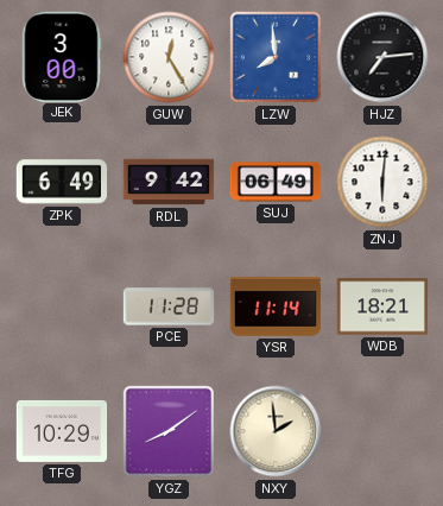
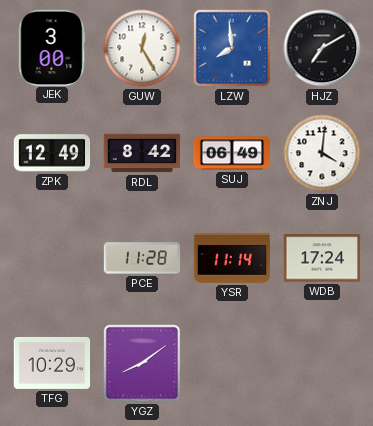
HJZ: 7:14 -> 7:10
ZPK: 6:49 -> 12:49
RDL: 9:42 -> 8:42
ZNJ: 6:01 -> 4:01
WDB: 18:21 -> 17:24
NXY: 1:59 -> none
